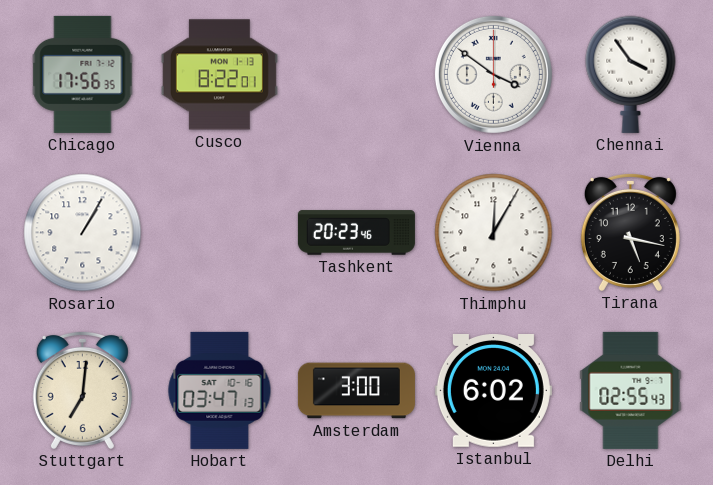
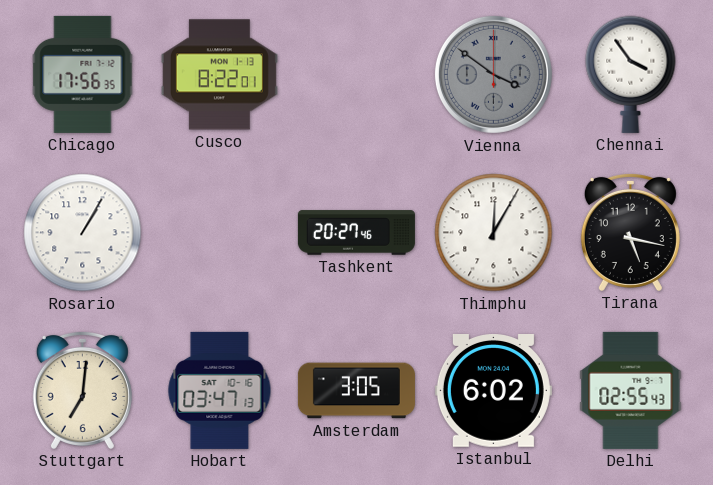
Vienna dial: white -> grey
Tashkent: 20:23 -> 20:27
Amsterdam: 3:00 -> 3:05
